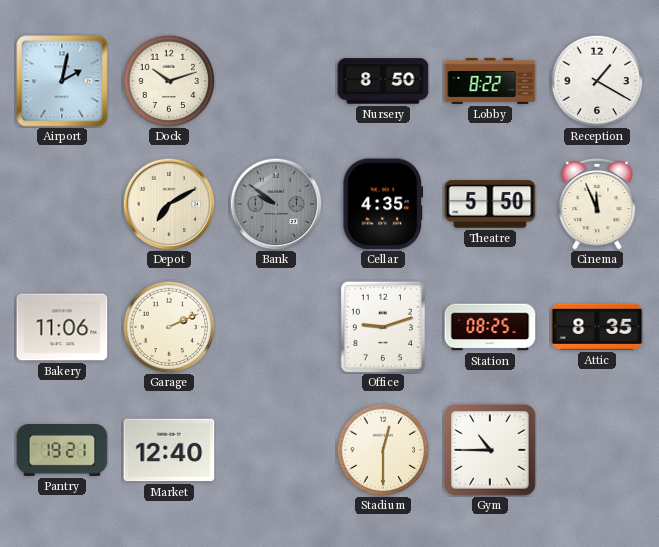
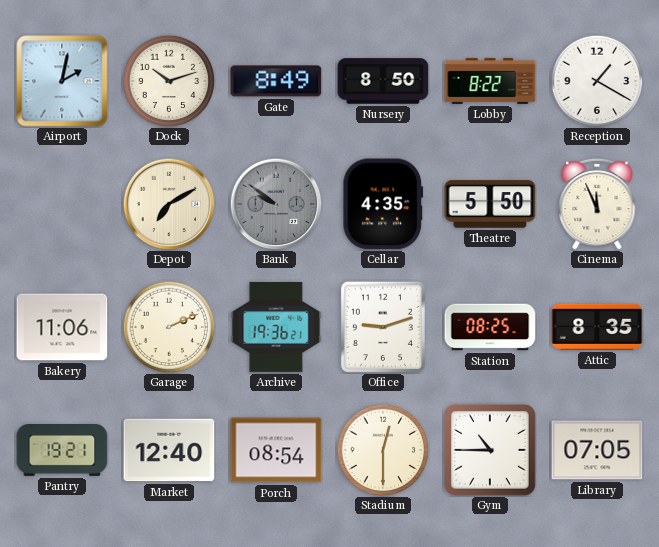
Gate: none -> 8:49
Archive: none -> 19:36
Porch: none -> 08:54
Library: none -> 07:05
